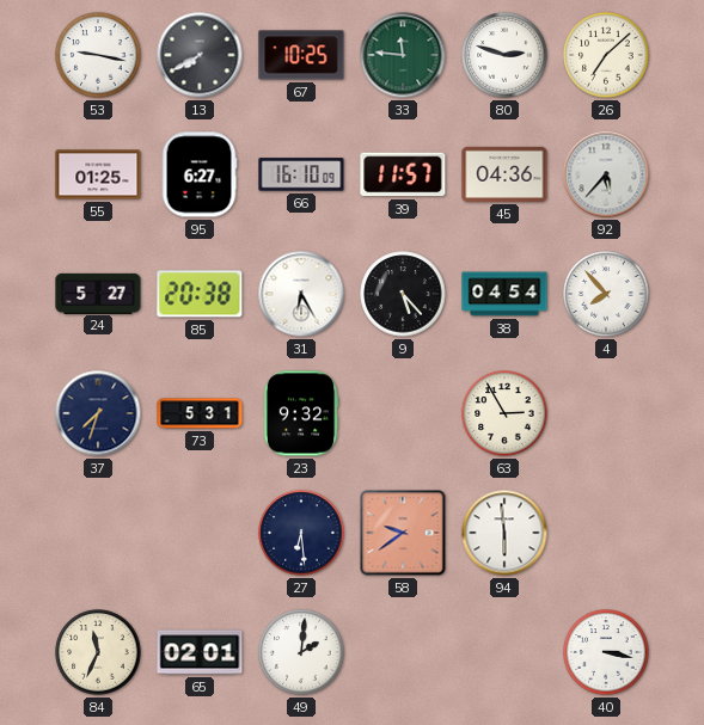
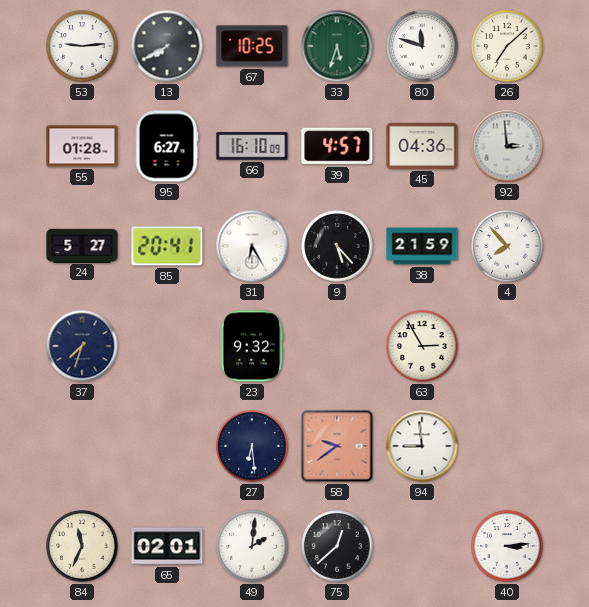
53: 9:17 -> 9:14
33: 11:46 -> 5:33
80: 2:48 -> 11:48
55: 01:25 -> 01:28
39: 11:57 -> 4:57
92: 5:37 -> 2:59
85: 20:38 -> 20:41
38: 04:54 -> 21:59
73: 5:31 -> none
94: 5:59 -> 8:59
75: none -> 12:38
40: 3:17 -> 3:14
